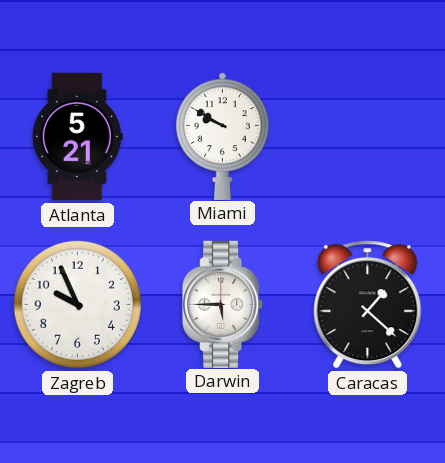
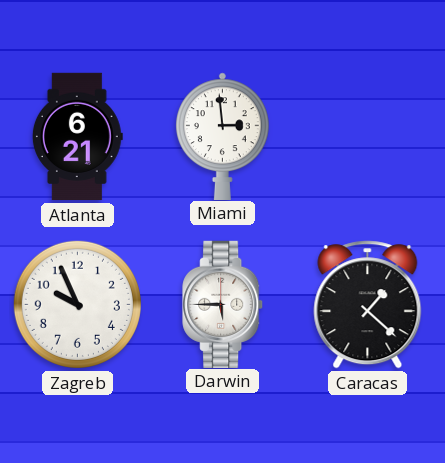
Atlanta: 5:21 -> 6:21
Miami: 9:50 -> 2:59
